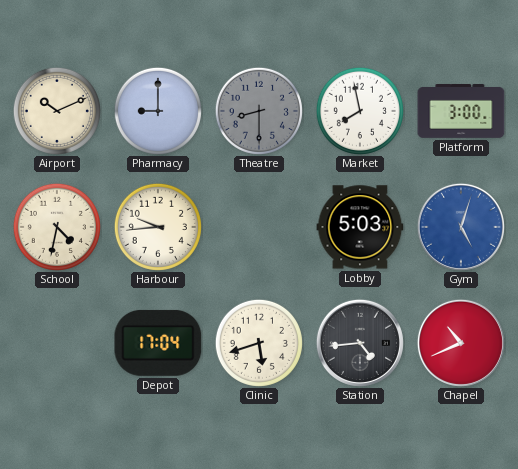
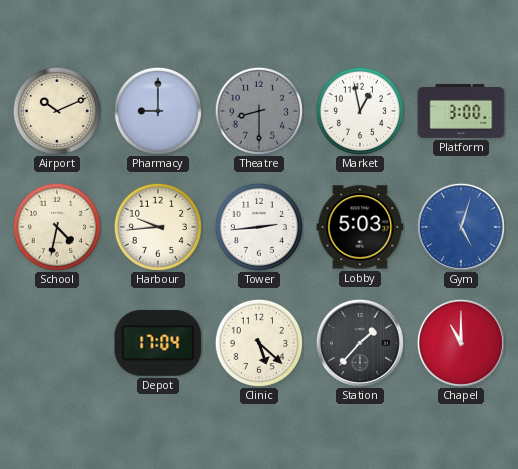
Market: 7:58 -> 12:58
Tower: none -> 2:44
Clinic: 5:42 -> 5:22
Station: 4:44 -> 1:37
Chapel: 10:41 -> 11:00
